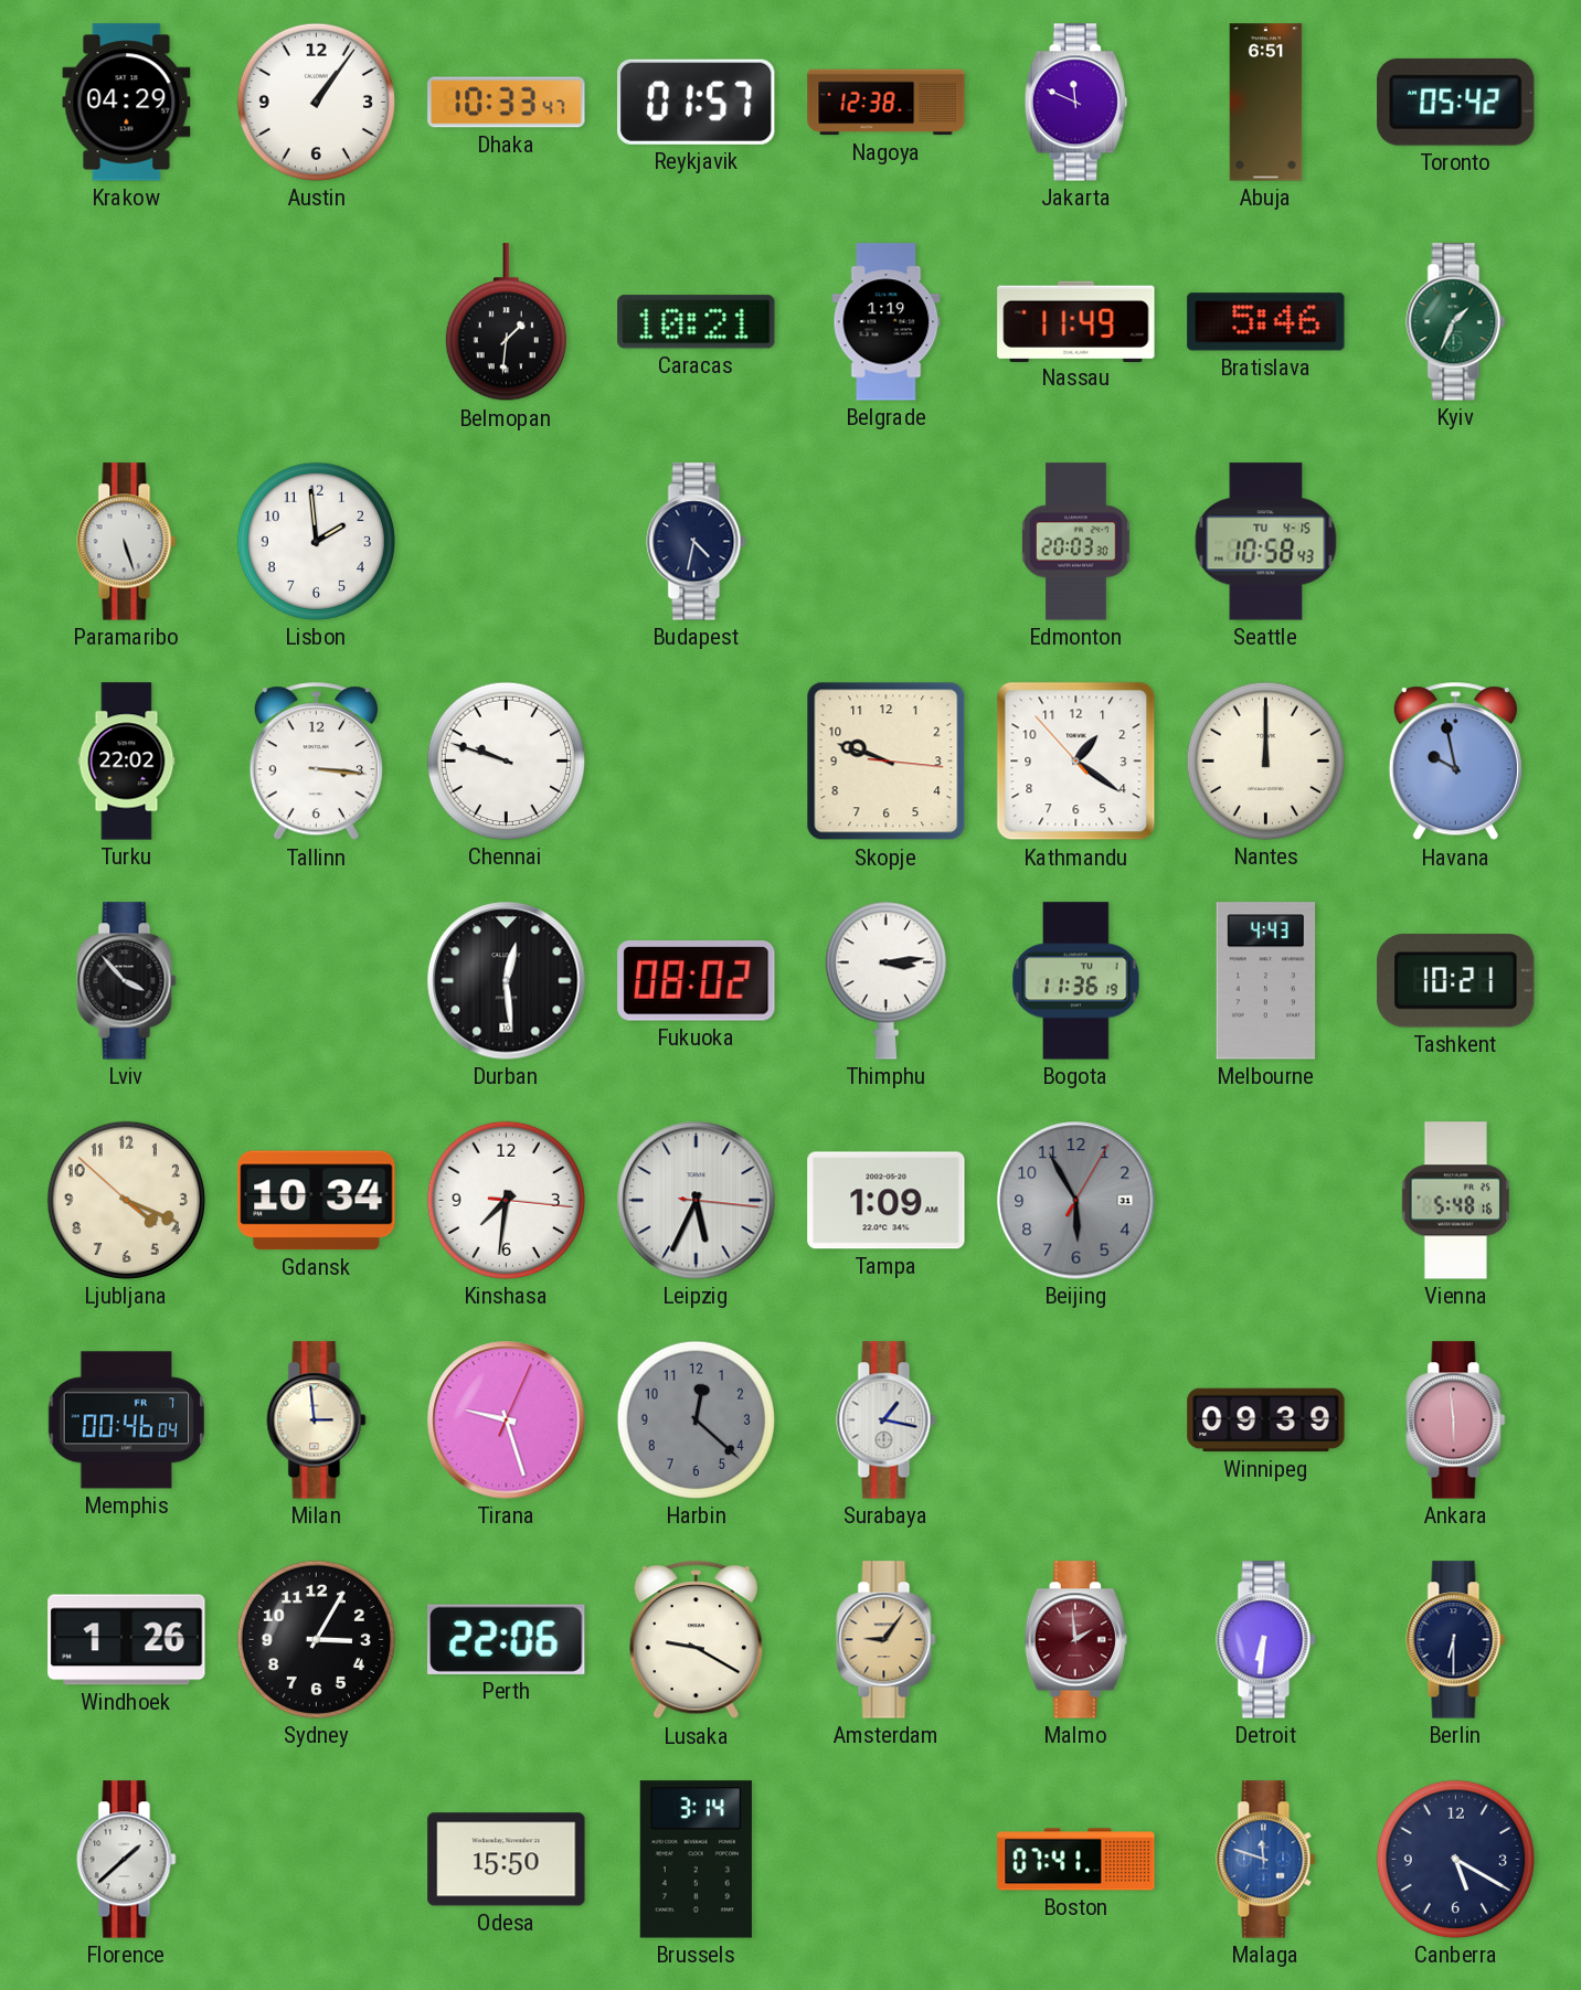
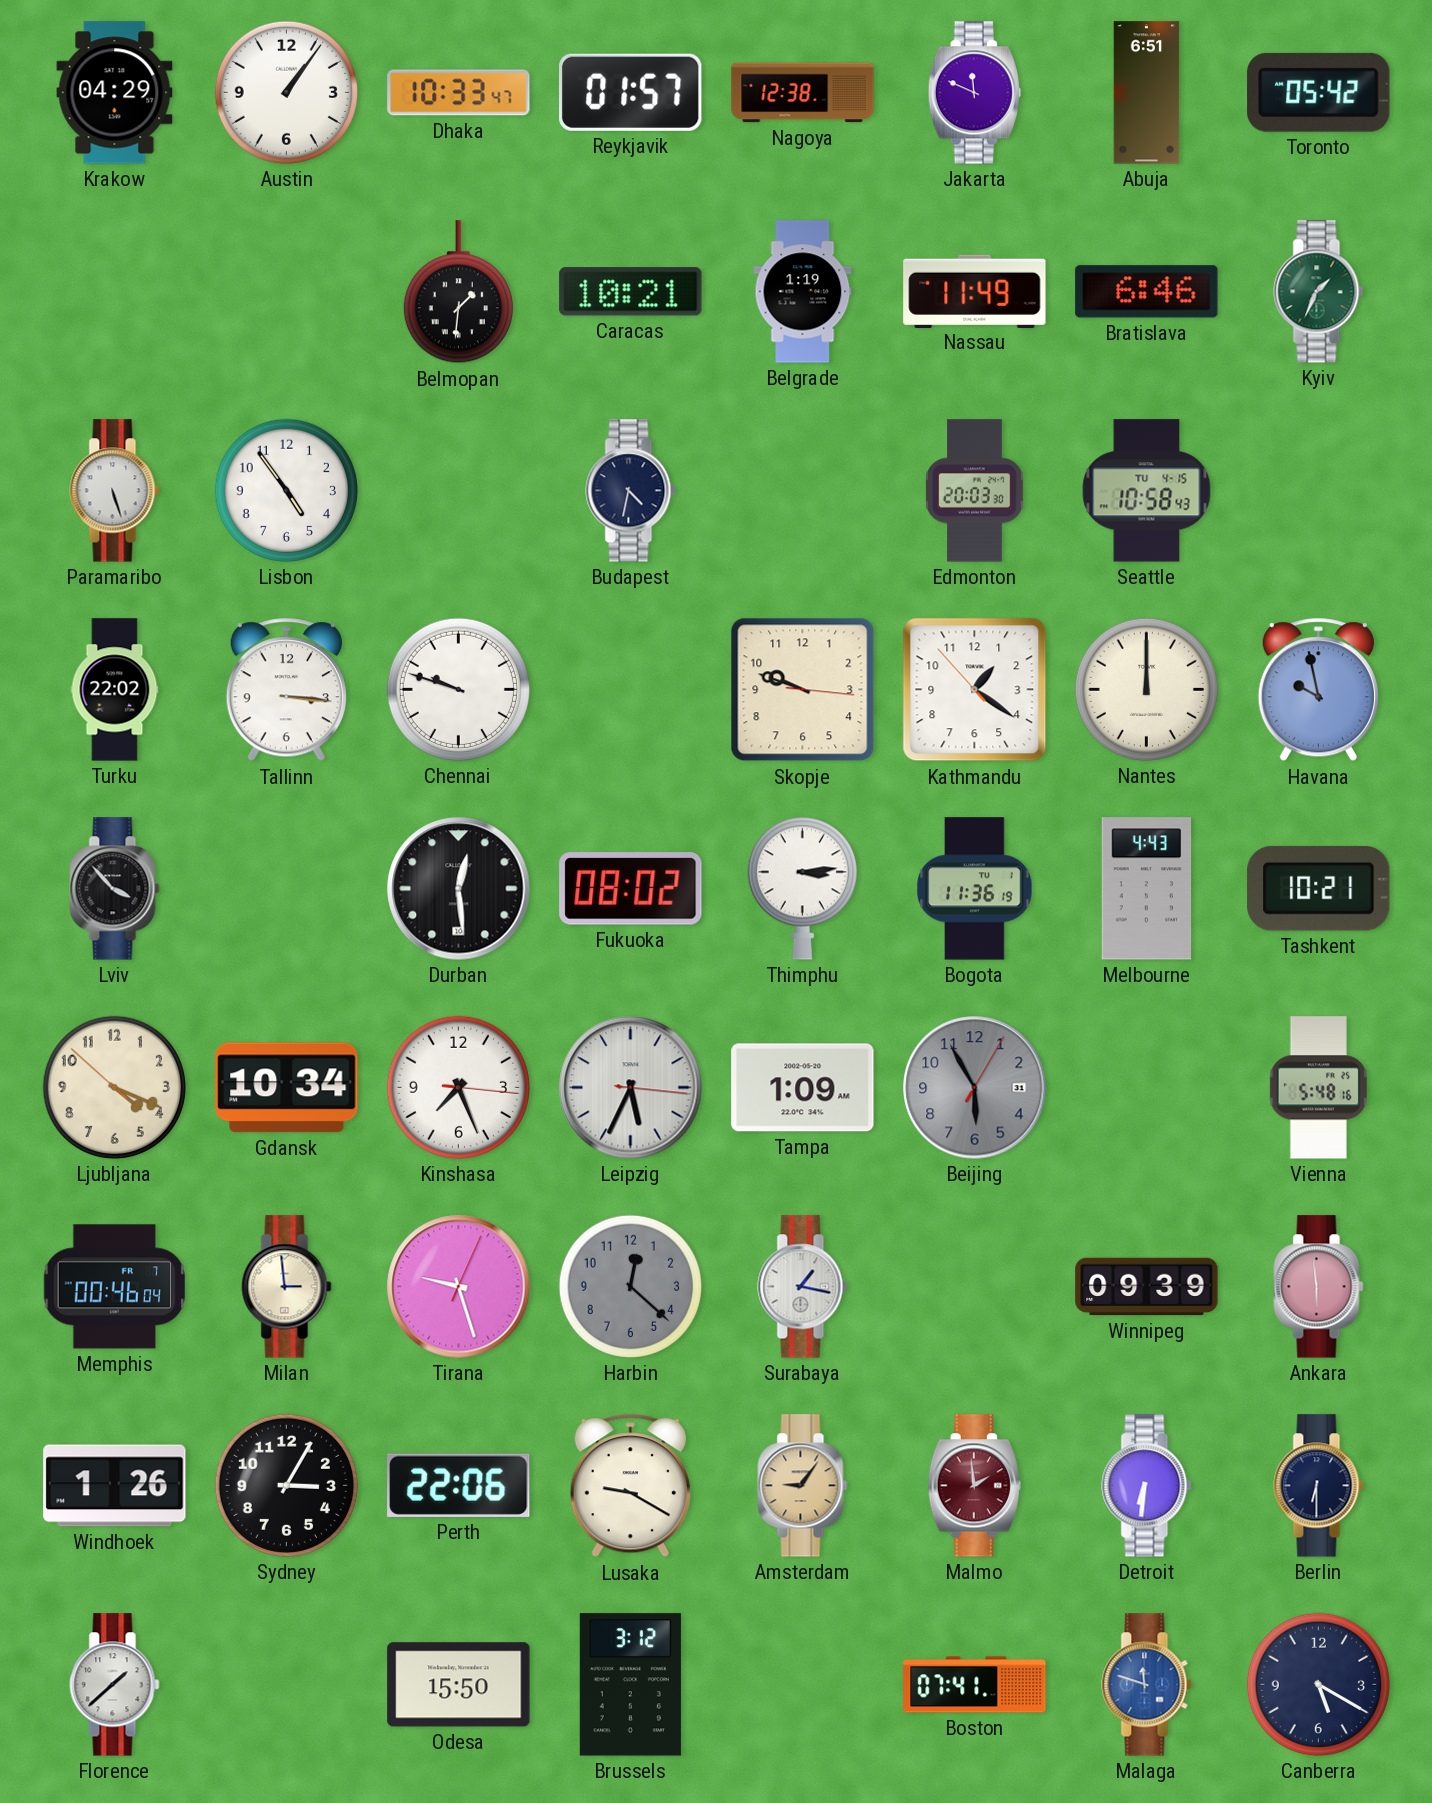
Bratislava: 5:46 -> 6:46
Lisbon: 1:59 -> 4:54
Kinshasa: 7:31 -> 7:26
Brussels: 3:14 -> 3:12
